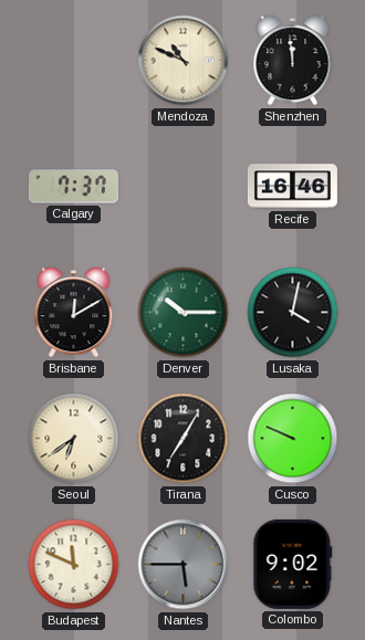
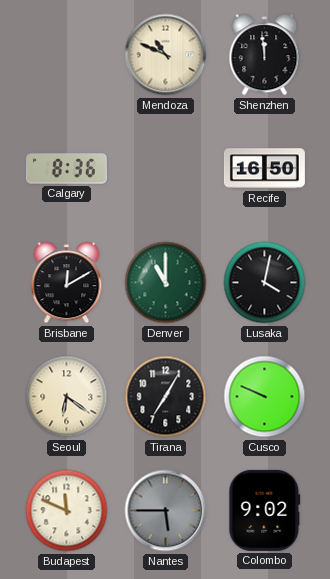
Calgary: 7:37 -> 8:36
Recife: 16:46 -> 16:50
Denver: 10:15 -> 11:00
Seoul: 6:39 -> 6:21
